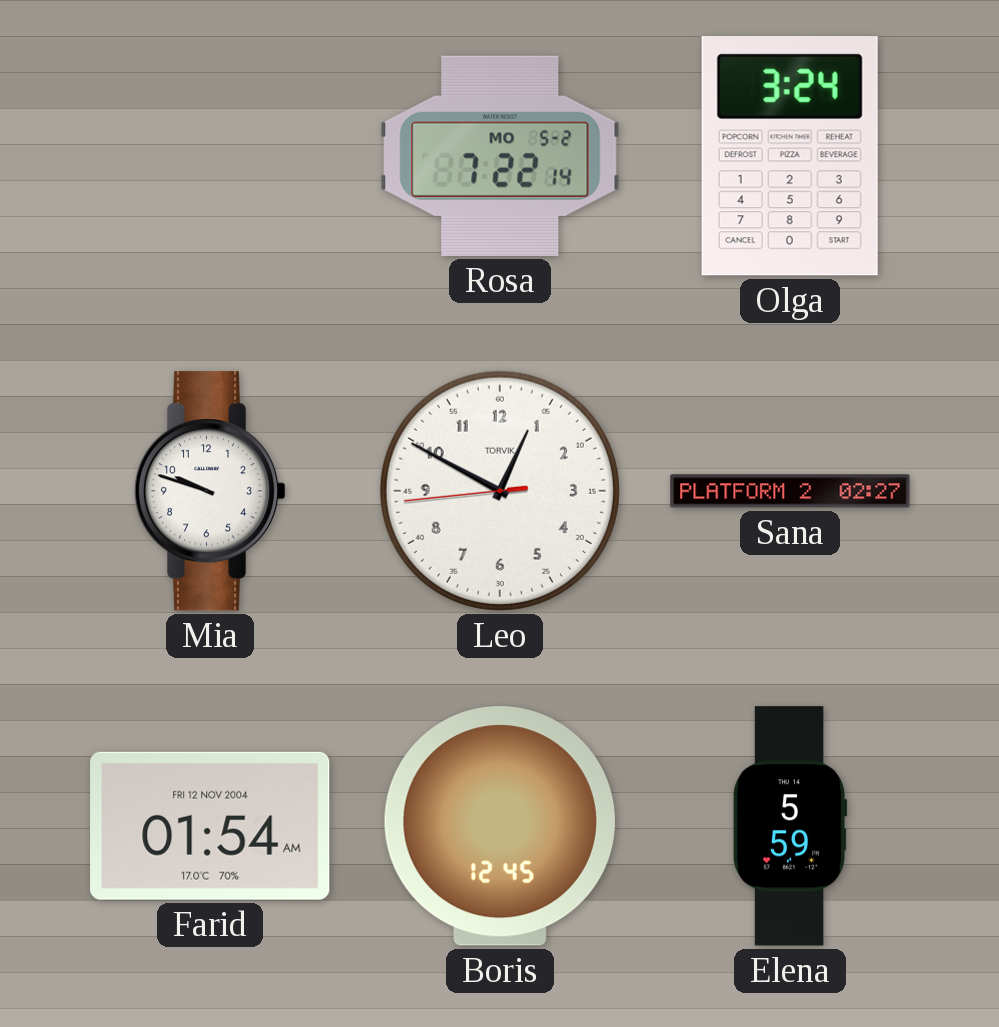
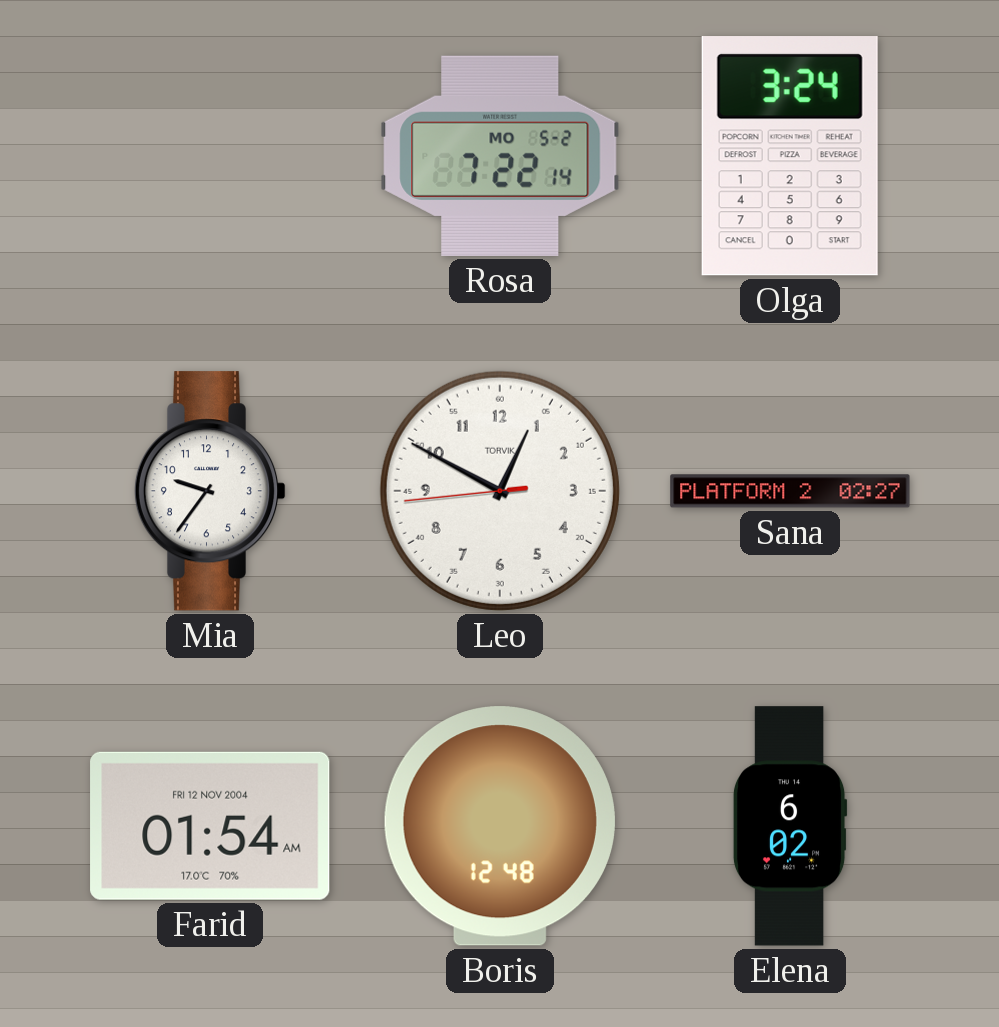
Mia: 9:48 -> 9:36
Boris: 12:45 -> 12:48
Elena: 5:59 -> 6:02
